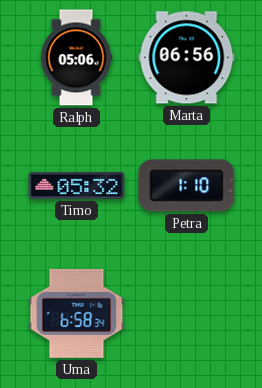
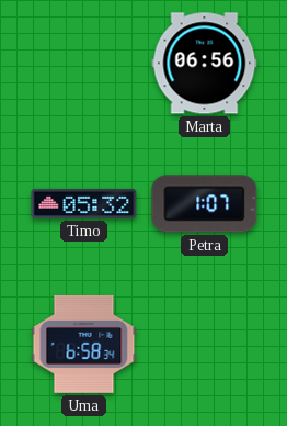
Ralph: 05:06 -> none
Petra: 1:10 -> 1:07
